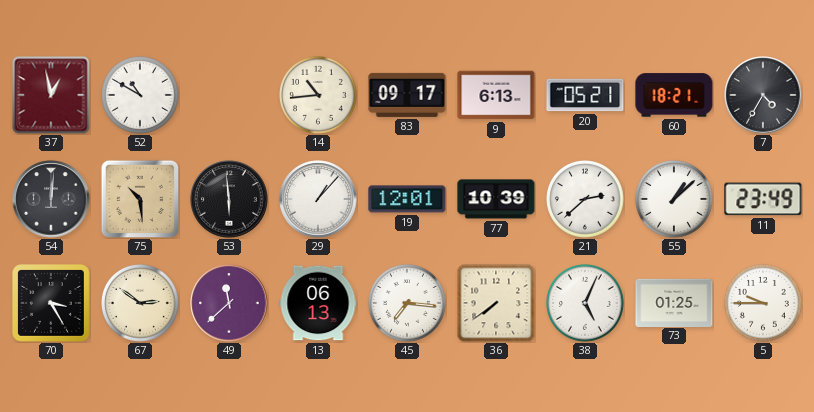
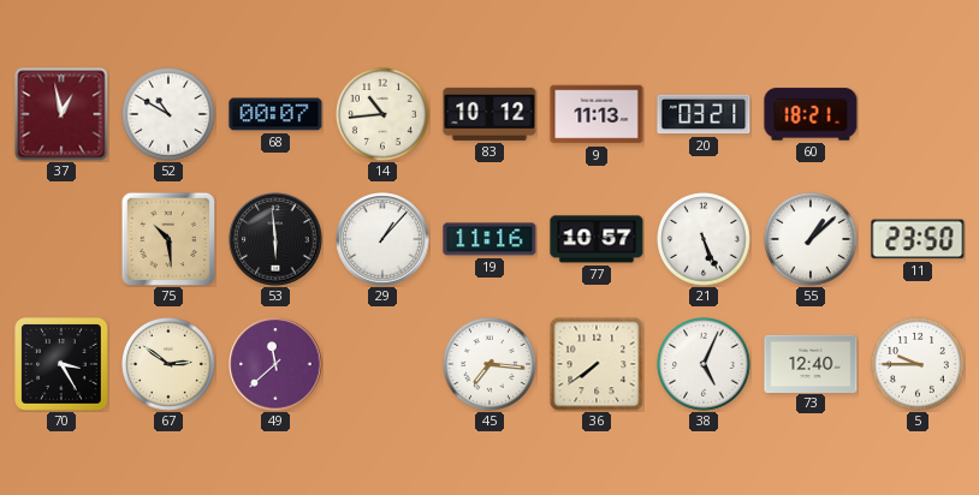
68: none -> 00:07
83: 09:17 -> 10:12
9: 6:13 -> 11:13
20: 05:21 -> 03:21
7: 4:35 -> none
54: 12:01 -> none
19: 12:01 -> 11:16
77: 10:39 -> 10:57
21: 2:38 -> 5:26
11: 23:49 -> 23:50
13: 06:13 -> none
73: 01:25 -> 12:40
